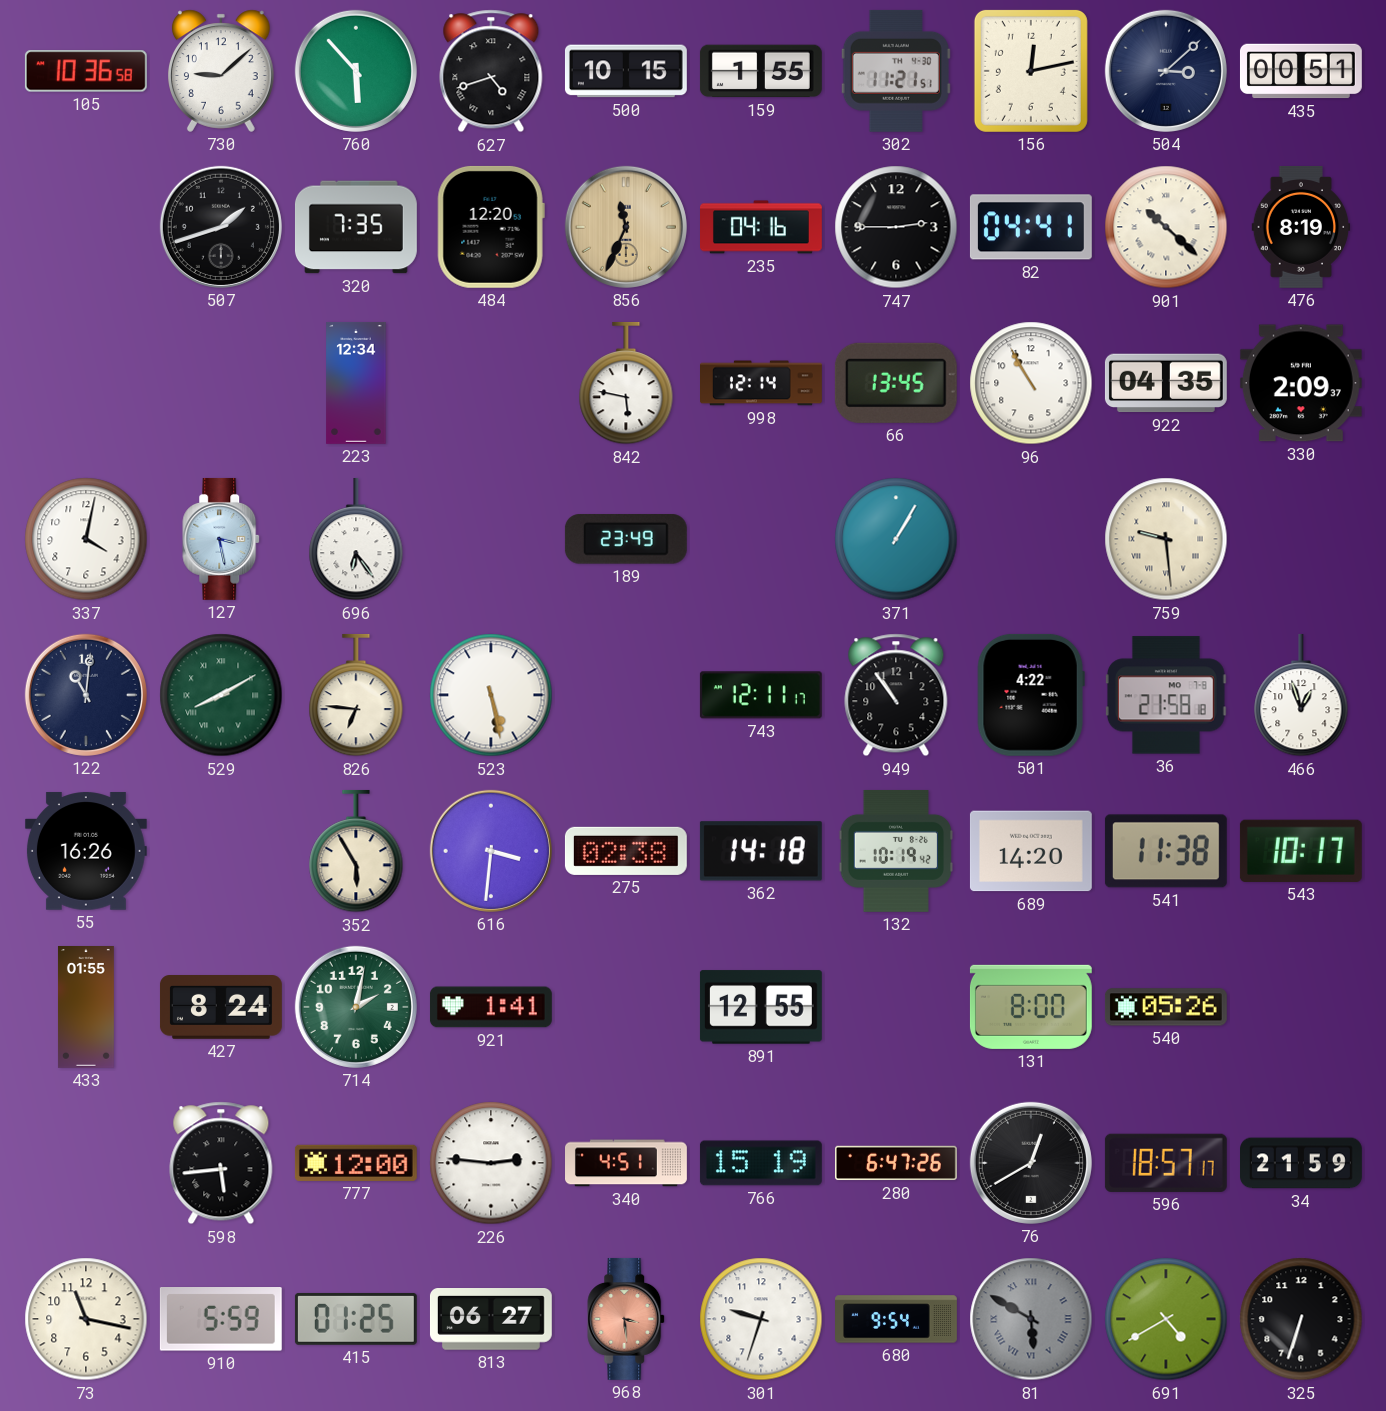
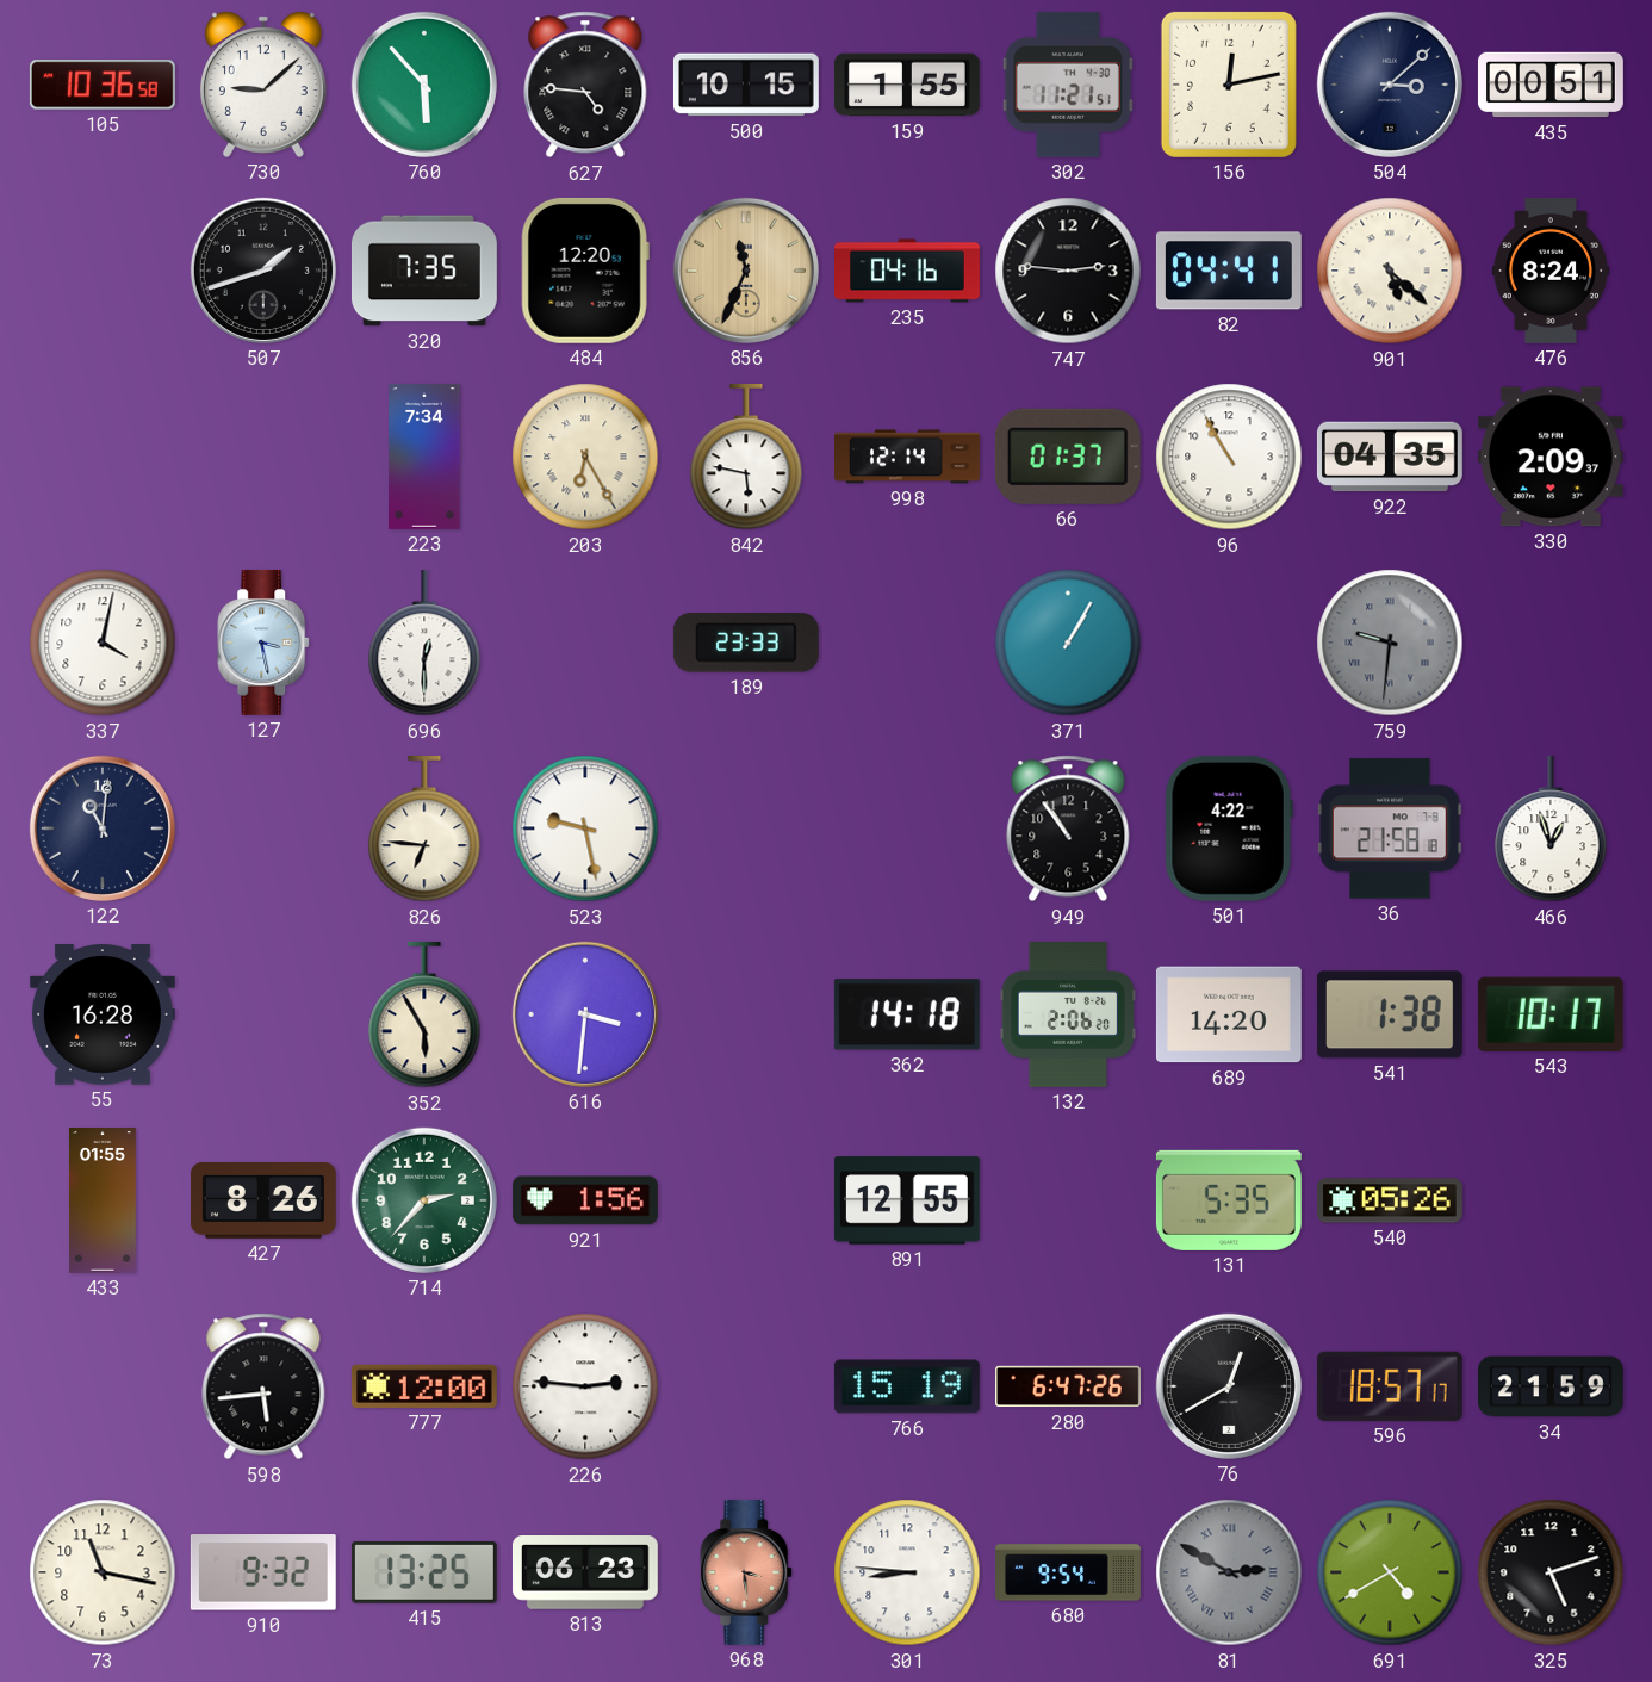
627: 4:42 -> 4:46
747: 2:45 -> 2:46
901: 10:22 -> 5:22
476: 8:19 -> 8:24
223: 12:34 -> 7:34
203: none -> 6:25
66: 13:45 -> 01:37
696: 6:24 -> 12:30
189: 23:49 -> 23:33
759: 9:29 -> 9:31
759 dial: cream -> grey
529: 8:10 -> none
523: 5:28 -> 9:28
743: 12:11 -> none
55: 16:26 -> 16:28
275: 02:38 -> none
132: 10:19 -> 2:06
541: 11:38 -> 1:38
427: 8:24 -> 8:26
714: 2:02 -> 2:37
921: 1:41 -> 1:56
131: 8:00 -> 5:35
340: 4:51 -> none
910: 5:59 -> 9:32
415: 01:25 -> 13:25
813: 06:27 -> 06:23
301: 9:33 -> 8:46
81: 5:50 -> 2:50
325: 6:33 -> 5:12
